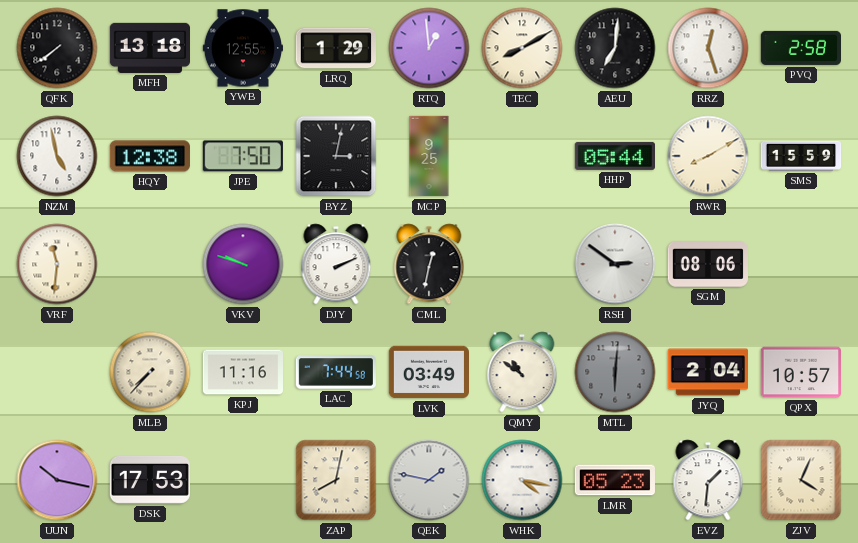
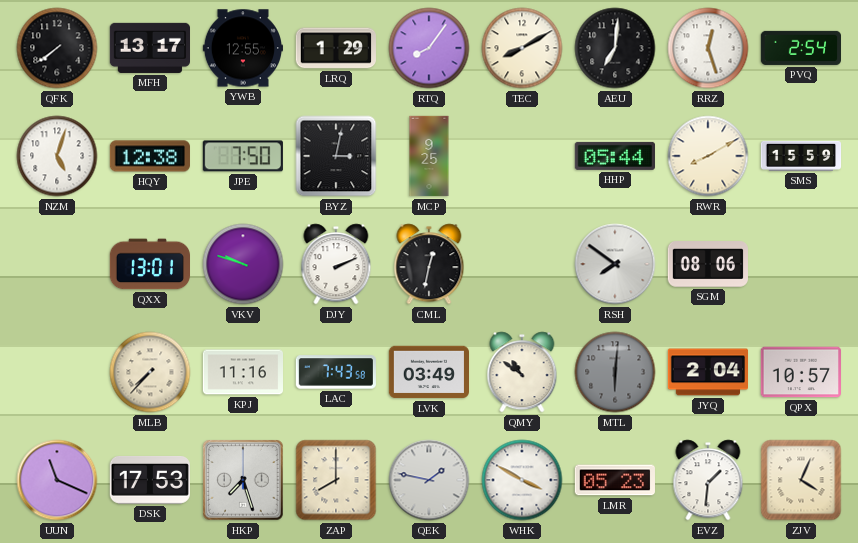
MFH: 13:18 -> 13:17
RTQ: 12:59 -> 8:06
PVQ: 2:58 -> 2:54
NZM: 4:58 -> 5:03
VRF: 11:31 -> none
QXX: none -> 13:01
RSH: 2:51 -> 7:51
LAC: 7:44 -> 7:43
UUN: 10:17 -> 11:19
HKP: none -> 7:27
ZAP: 8:02 -> 8:00
WHK: 4:17 -> 3:50
